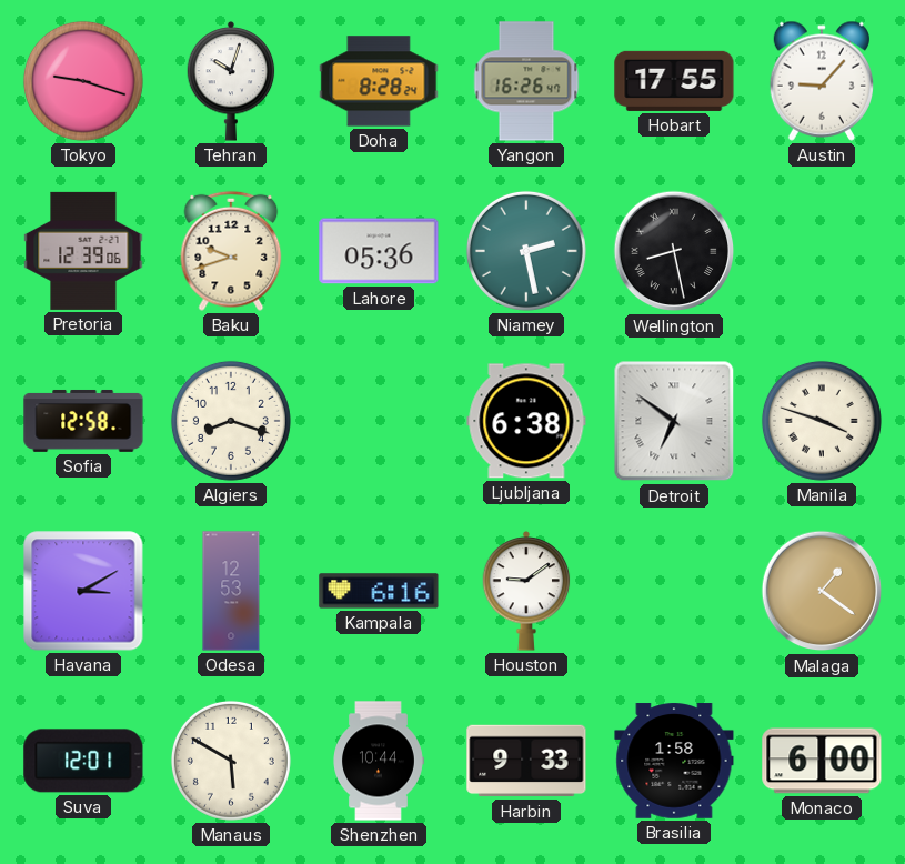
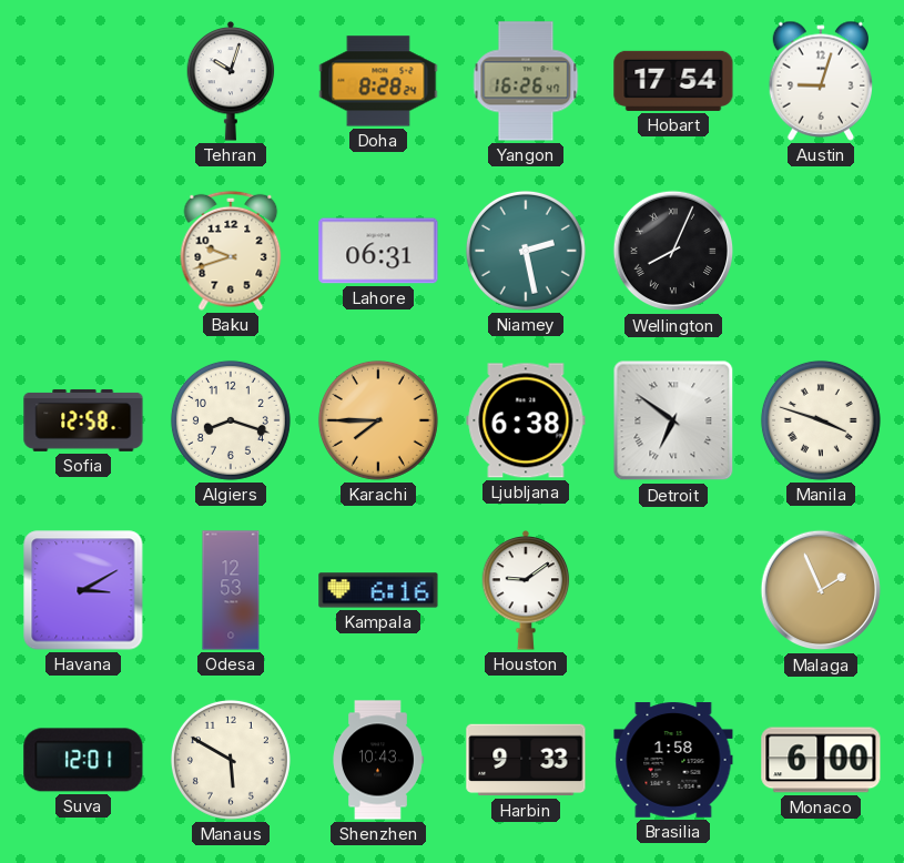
Tokyo: 9:18 -> none
Hobart: 17:55 -> 17:54
Austin: 9:07 -> 9:03
Pretoria: 12:39 -> none
Lahore: 05:36 -> 06:31
Wellington: 8:28 -> 8:04
Karachi: none -> 7:45
Malaga: 1:21 -> 1:56
Shenzhen: 10:44 -> 10:43
